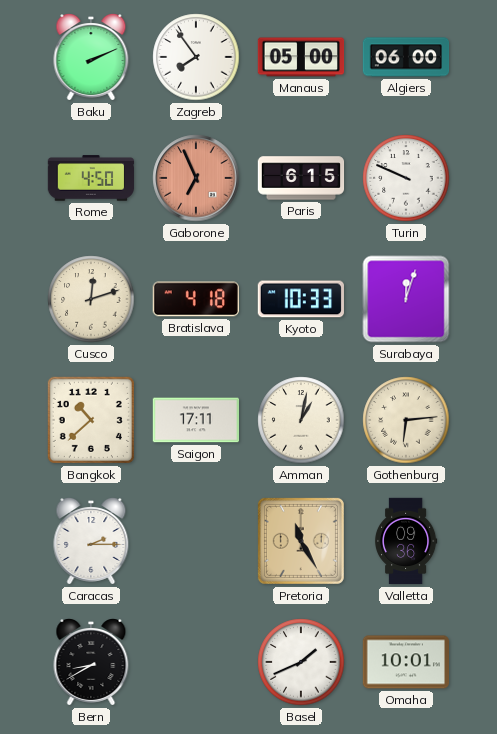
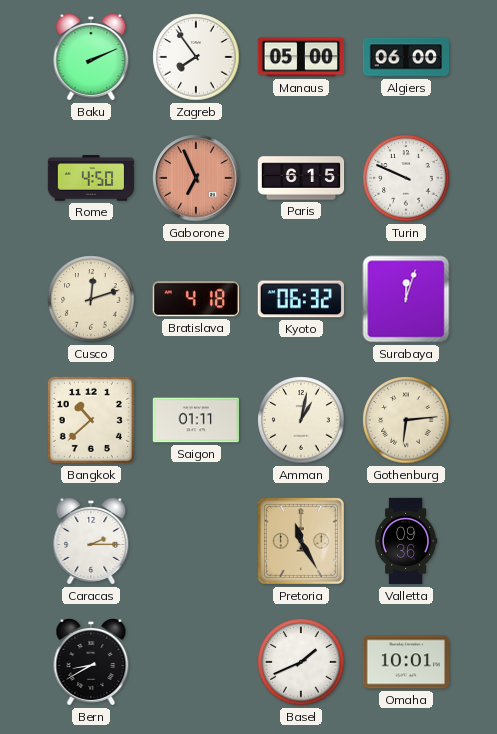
Kyoto: 10:33 -> 06:32
Saigon: 17:11 -> 01:11
